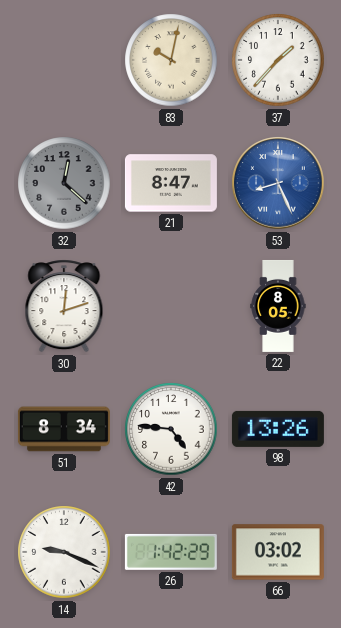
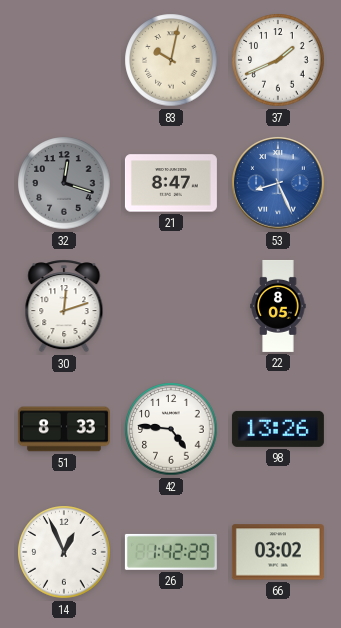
37: 1:37 -> 1:41
32: 12:22 -> 12:18
51: 8:34 -> 8:33
14: 9:19 -> 12:56
